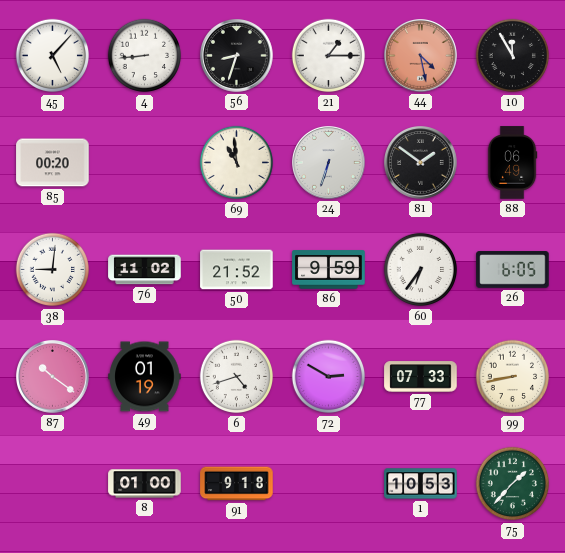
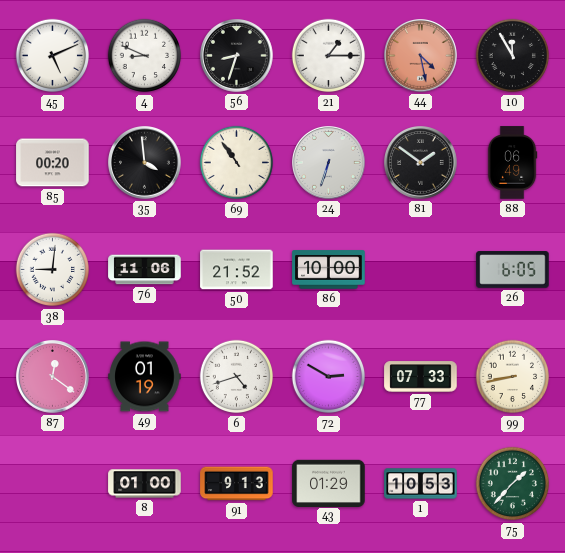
45: 5:07 -> 5:11
4: 8:44 -> 8:49
35: none -> 3:59
69: 10:59 -> 10:54
76: 11:02 -> 11:06
86: 9:59 -> 10:00
60: 6:36 -> none
87: 10:21 -> 12:21
91: 9:18 -> 9:13
43: none -> 01:29
